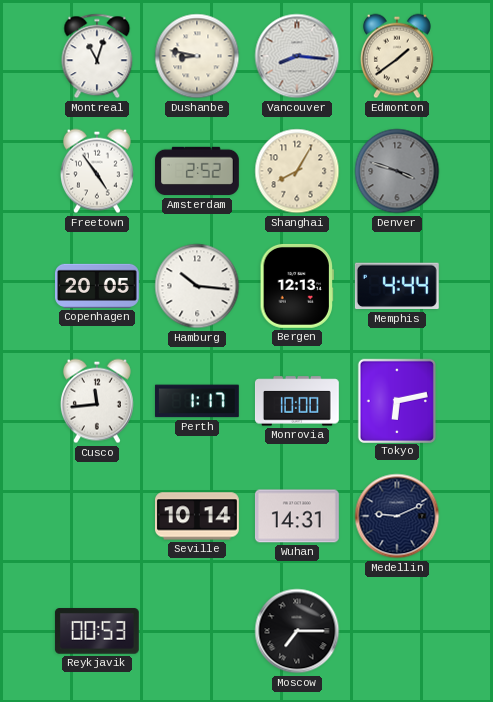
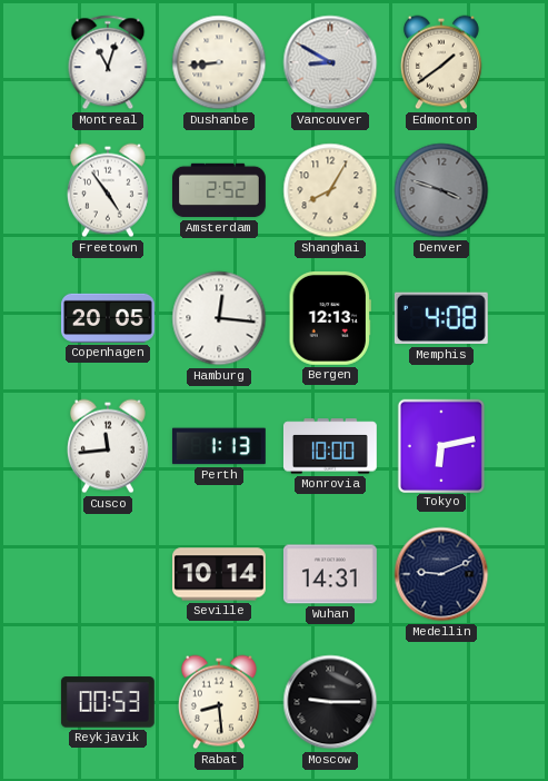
Dushanbe: 8:47 -> 8:44
Vancouver: 8:16 -> 8:50
Hamburg: 10:16 -> 12:16
Memphis: 4:44 -> 4:08
Perth: 1:17 -> 1:13
Rabat: none -> 8:29
Moscow: 7:15 -> 9:15
